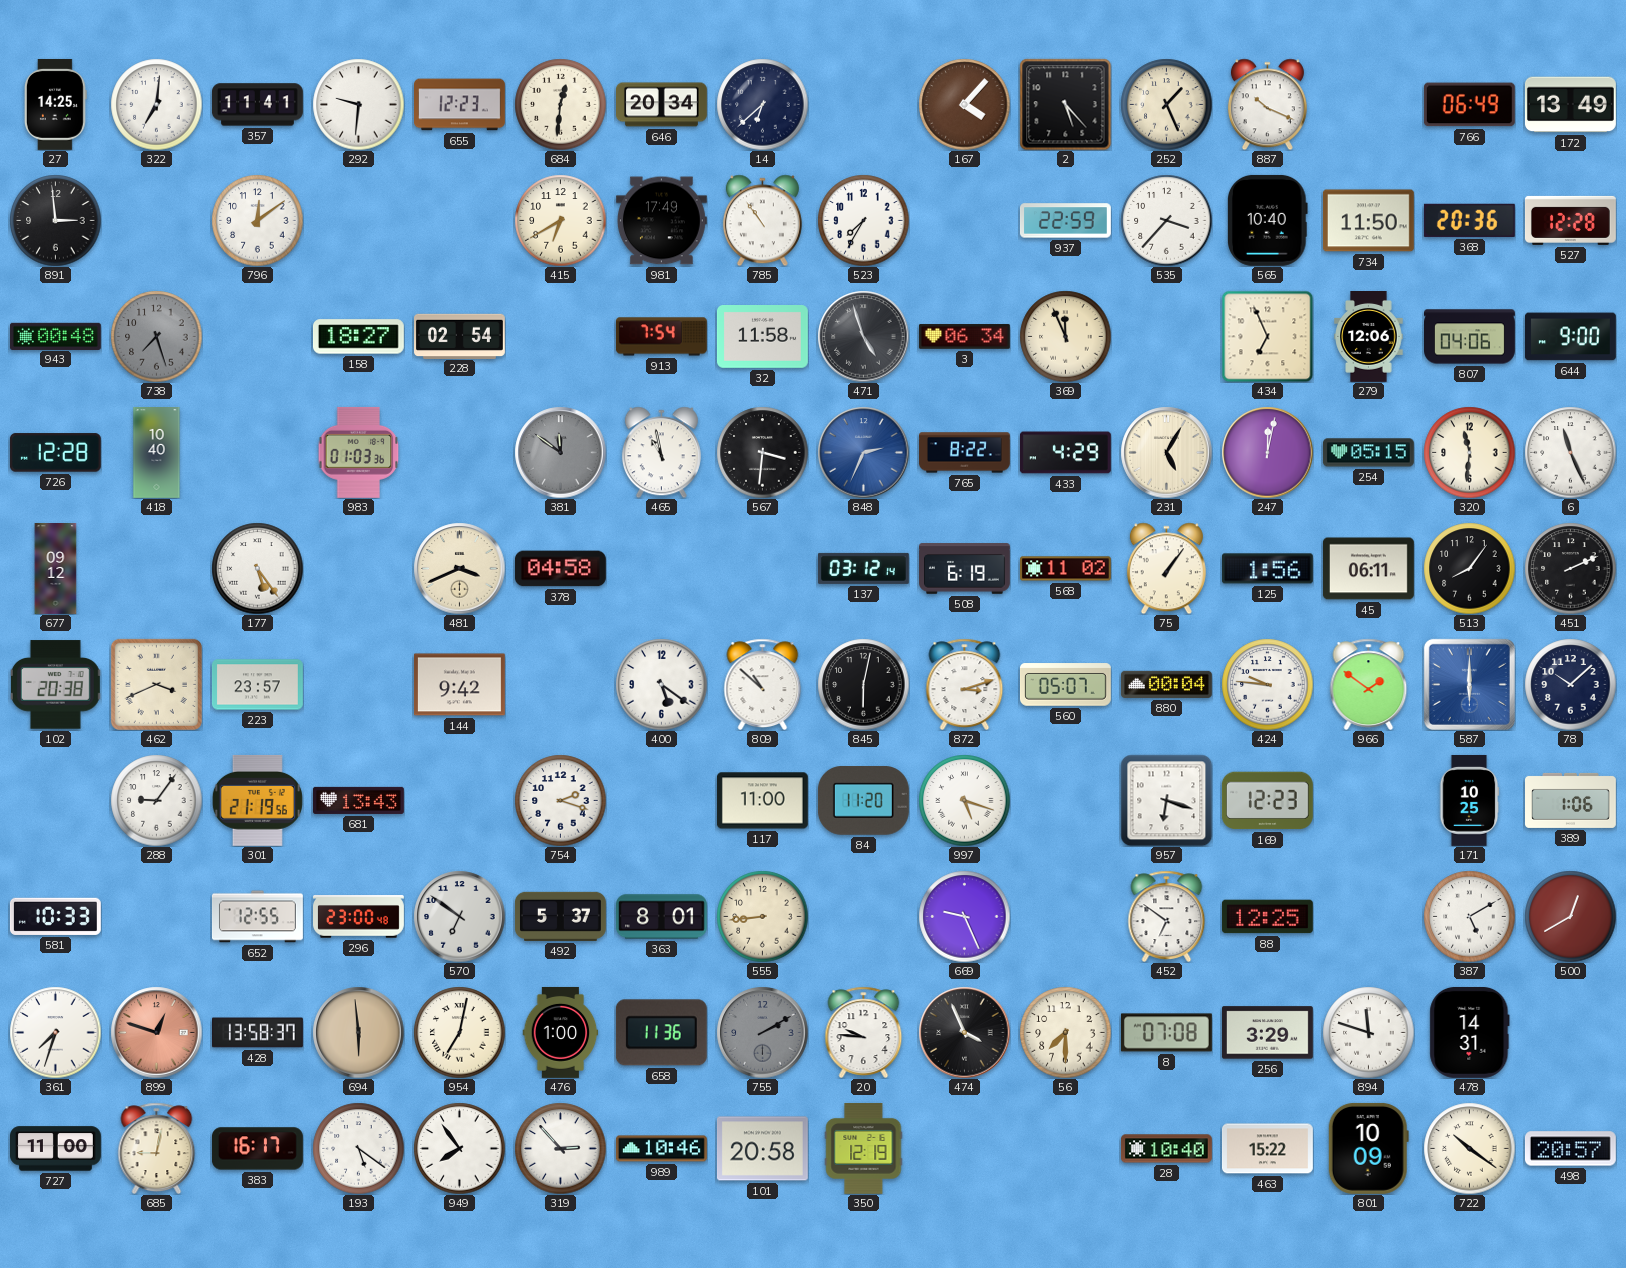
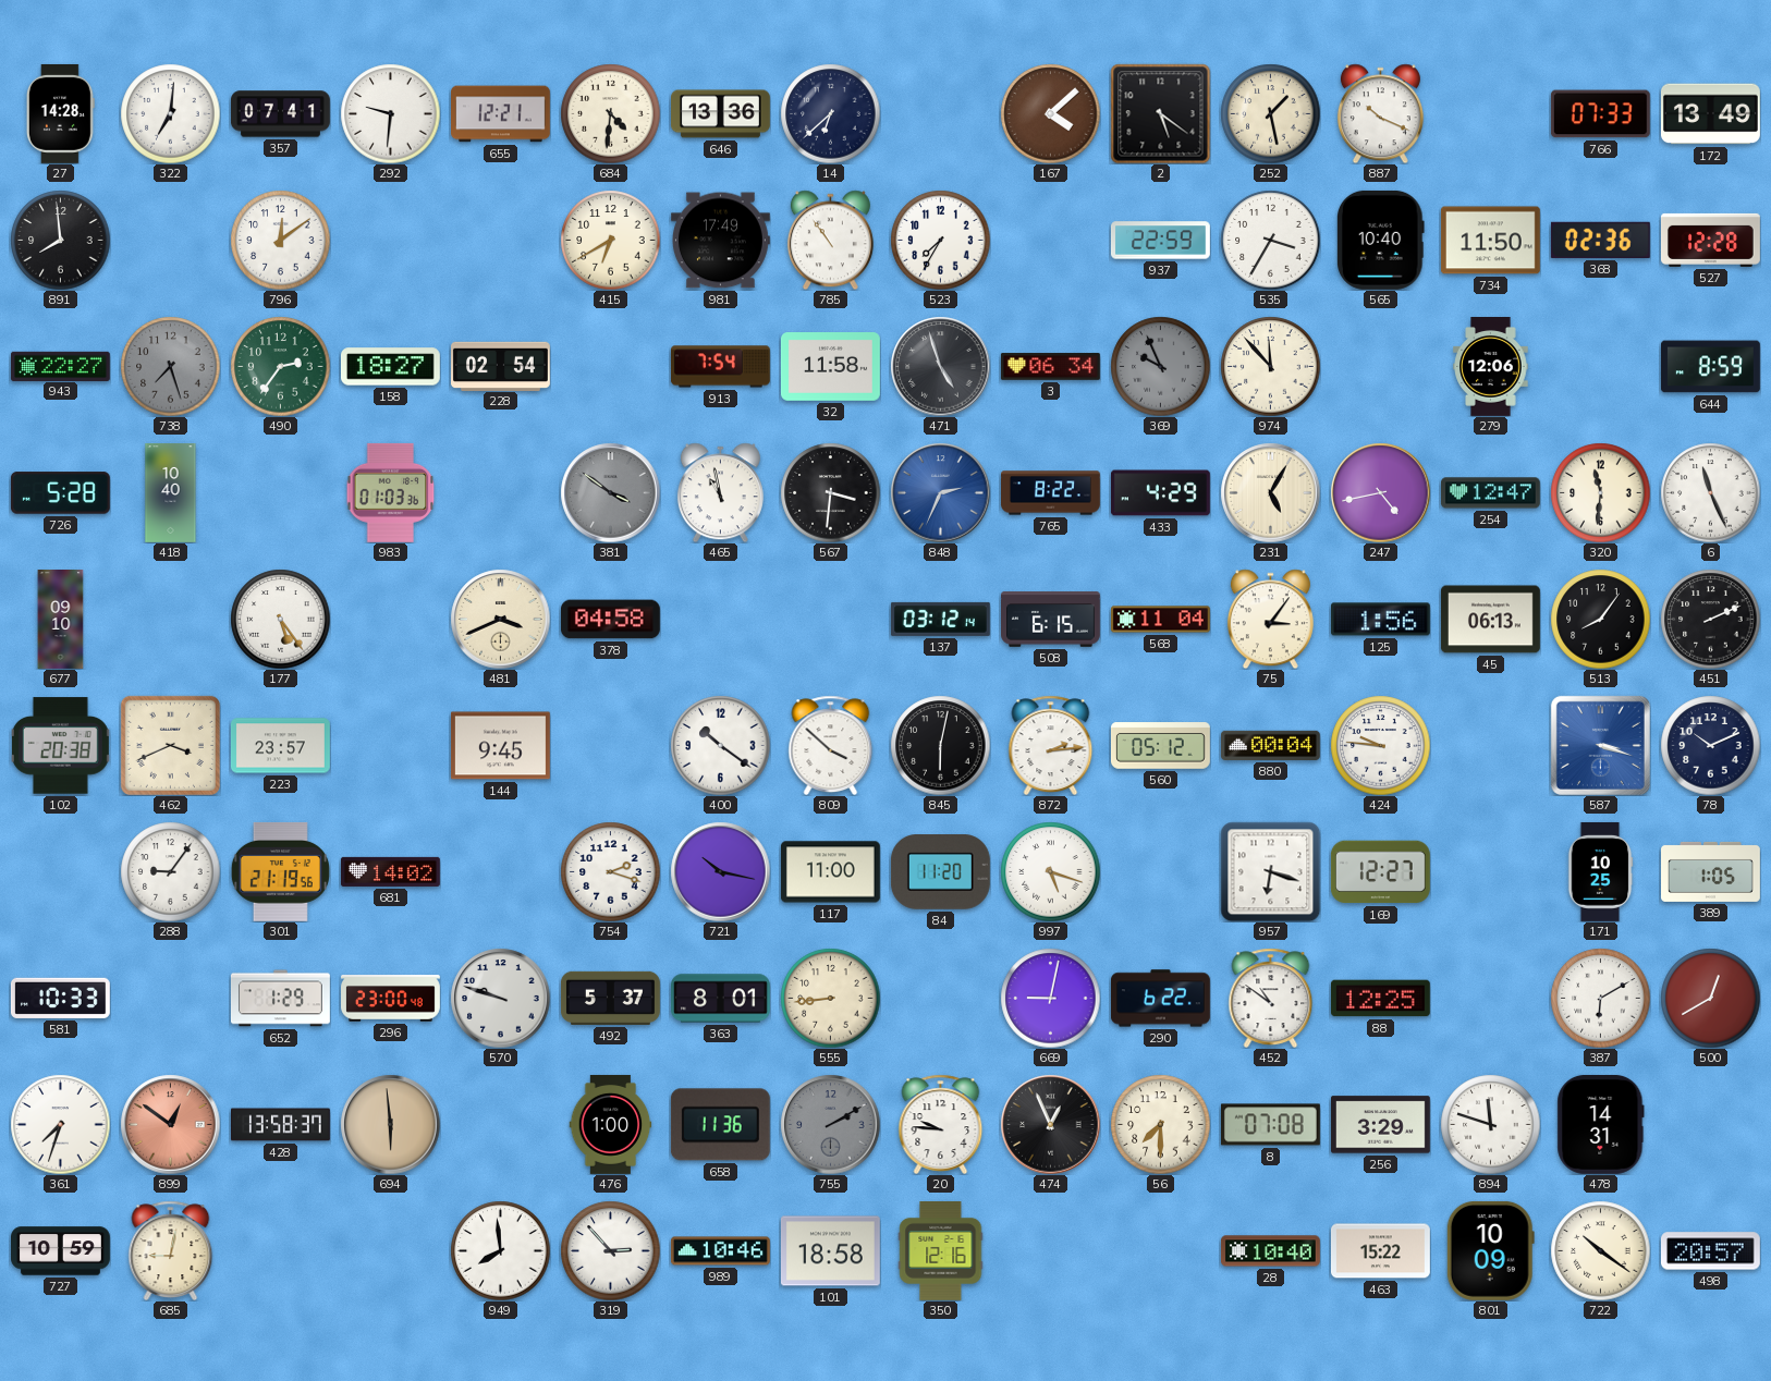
27: 14:25 -> 14:28
357: 11:41 -> 07:41
655: 12:23 -> 12:21
684: 12:31 -> 4:31
646: 20:34 -> 13:36
167: 4:07 -> 4:08
2: 5:23 -> 5:21
252: 1:26 -> 1:28
766: 06:49 -> 07:33
891: 2:59 -> 7:59
535: 3:37 -> 3:35
368: 20:36 -> 02:36
943: 00:48 -> 22:27
490: none -> 2:36
369: 11:56 -> 9:56
369 dial: cream -> grey
974: none -> 11:53
434: 6:56 -> none
807: 04:06 -> none
644: 9:00 -> 8:59
726: 12:28 -> 5:28
381: 11:51 -> 3:51
247: 12:02 -> 4:43
254: 05:15 -> 12:47
677: 09:12 -> 09:10
508: 6:19 -> 6:15
568: 11:02 -> 11:04
75: 1:06 -> 3:06
45: 06:11 -> 06:13
144: 9:42 -> 9:45
400: 5:21 -> 10:21
809: 10:52 -> 3:52
872: 3:12 -> 2:14
560: 05:07 -> 05:12
966: 1:51 -> none
587: 6:00 -> 3:18
78: 10:08 -> 10:11
681: 13:43 -> 14:02
721: none -> 10:17
169: 12:23 -> 12:27
389: 1:06 -> 1:05
652: 12:55 -> 1:29
570: 6:51 -> 9:48
669: 9:26 -> 9:02
290: none -> 6:22
452: 6:51 -> 10:51
387: 5:10 -> 6:10
899: 12:48 -> 12:51
954: 7:02 -> none
474: 3:56 -> 12:56
727: 11:00 -> 10:59
383: 16:17 -> none
193: 5:21 -> none
949: 7:54 -> 7:59
101: 20:58 -> 18:58
350: 12:19 -> 12:16
